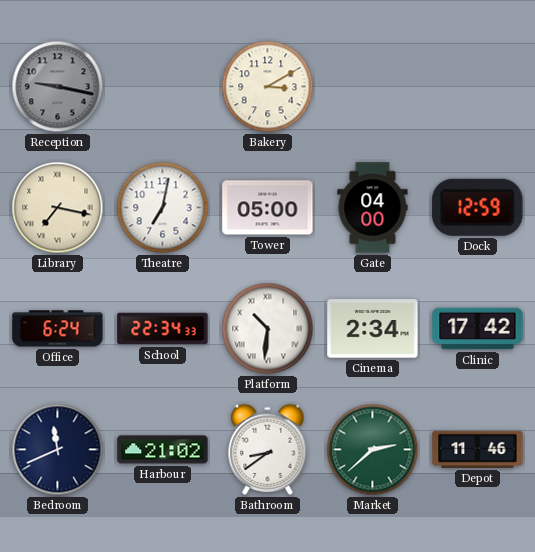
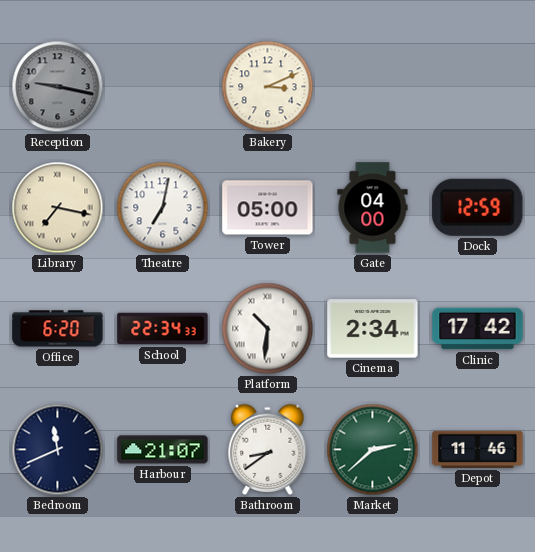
Bakery: 3:10 -> 3:11
Office: 6:24 -> 6:20
Harbour: 21:02 -> 21:07
